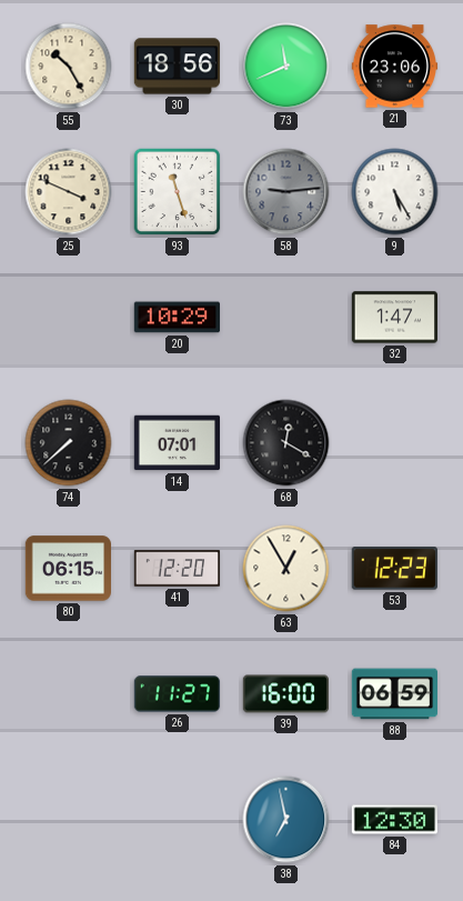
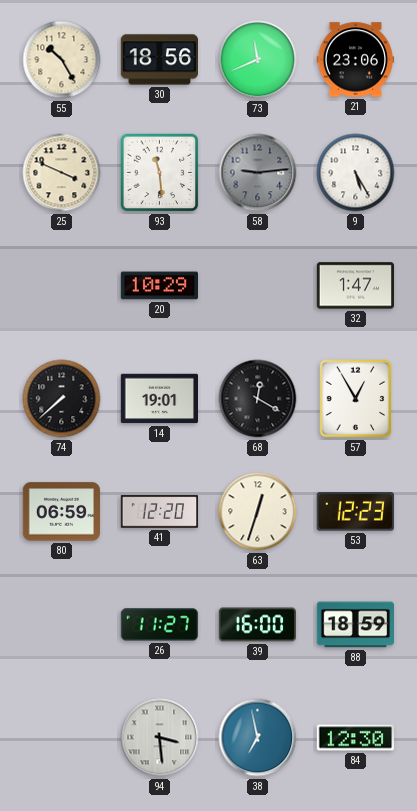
93: 11:27 -> 11:29
14: 07:01 -> 19:01
57: none -> 12:55
80: 06:15 -> 06:59
63: 12:55 -> 12:33
88: 06:59 -> 18:59
94: none -> 3:29
